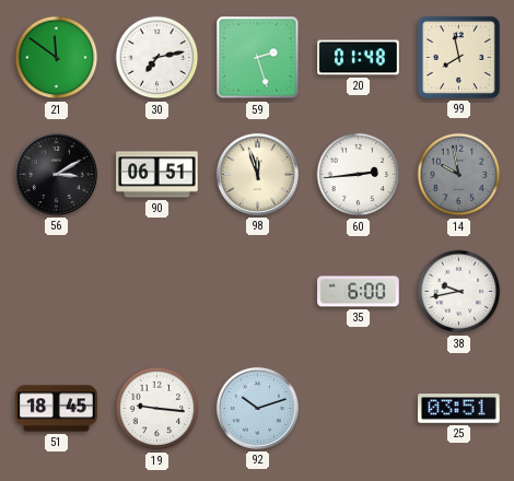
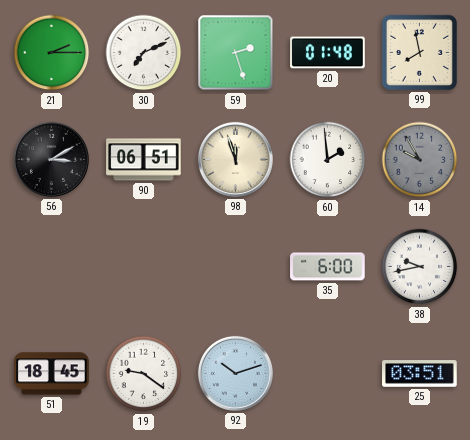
21: 11:51 -> 2:15
30: 7:13 -> 7:11
60: 2:44 -> 1:59
14: 9:58 -> 9:55
19: 9:16 -> 9:21
